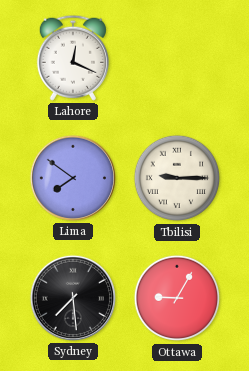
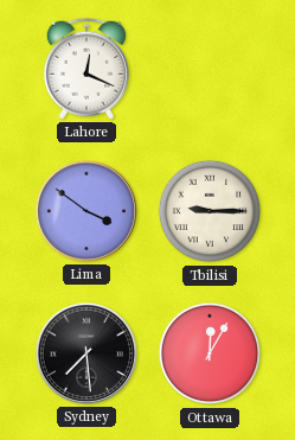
Lima: 7:51 -> 3:51
Ottawa: 9:05 -> 12:05
